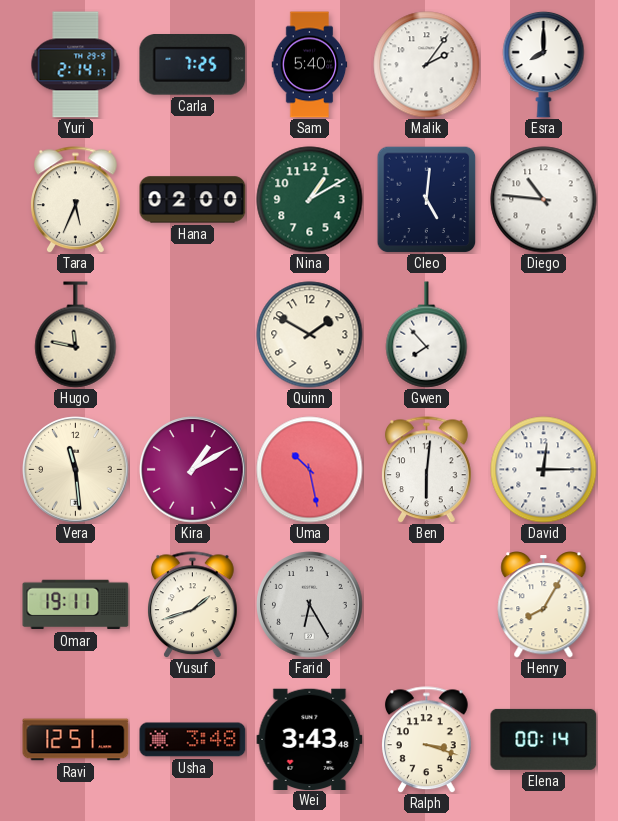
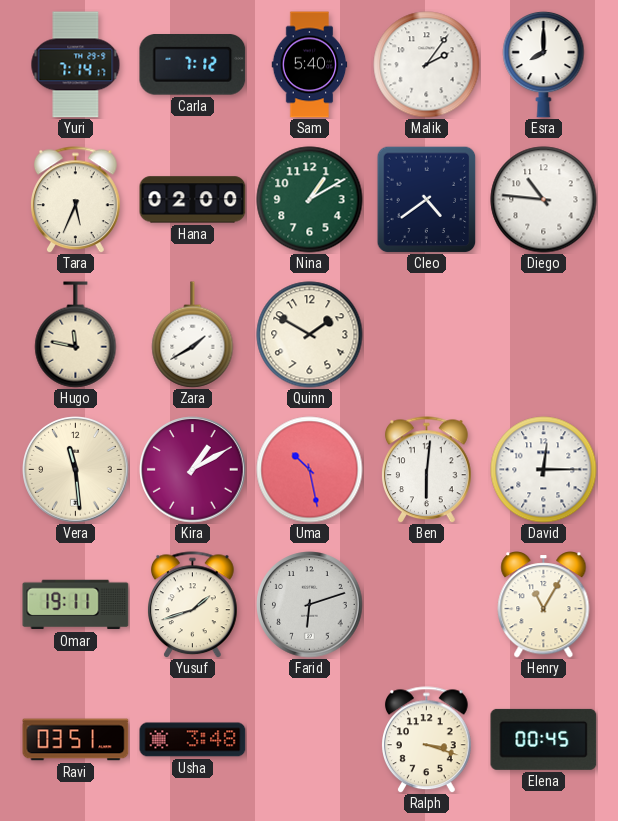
Yuri: 2:14 -> 7:14
Carla: 7:25 -> 7:12
Cleo: 5:01 -> 4:39
Zara: none -> 1:40
Gwen: 7:53 -> none
Farid: 6:25 -> 6:12
Henry: 8:05 -> 11:05
Ravi: 12:51 -> 03:51
Wei: 3:43 -> none
Elena: 00:14 -> 00:45
